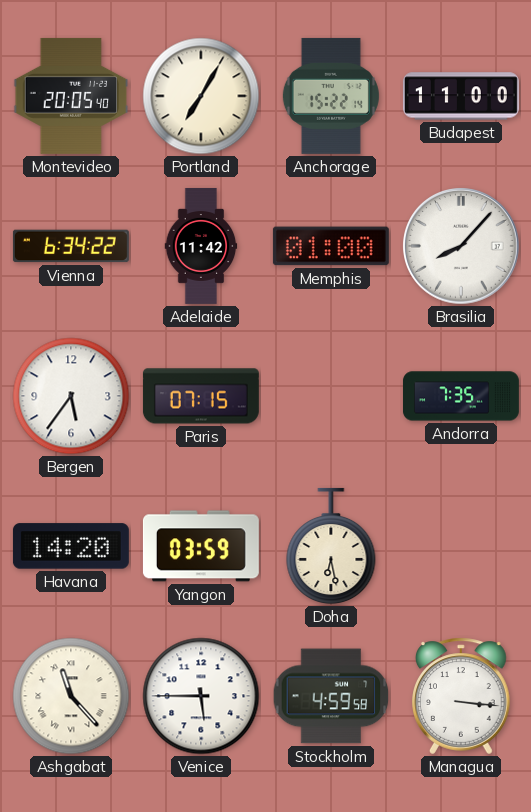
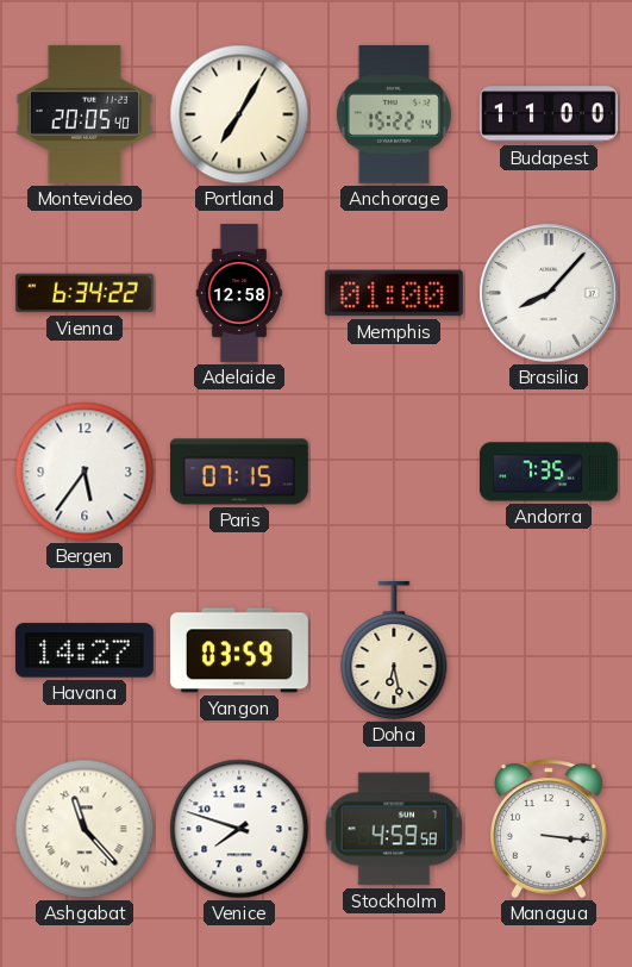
Adelaide: 11:42 -> 12:58
Havana: 14:20 -> 14:27
Venice: 5:45 -> 7:48
